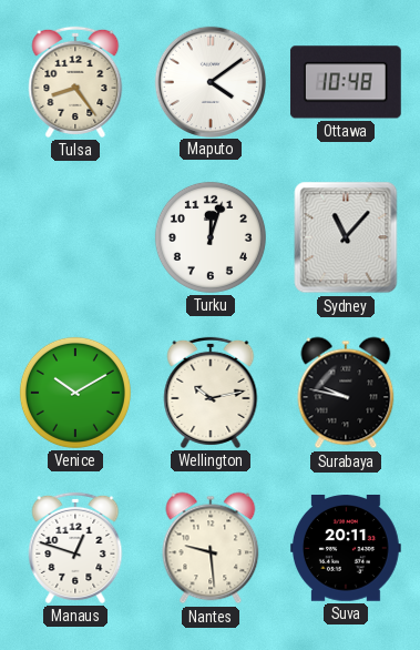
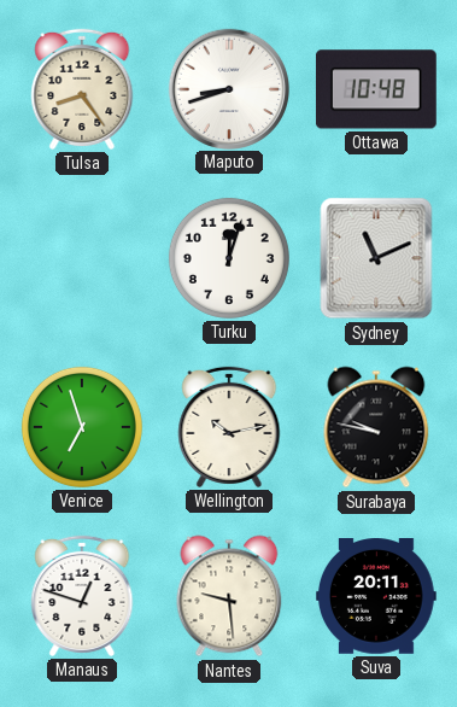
Maputo: 4:09 -> 8:42
Sydney: 11:07 -> 11:11
Venice: 10:10 -> 6:57
